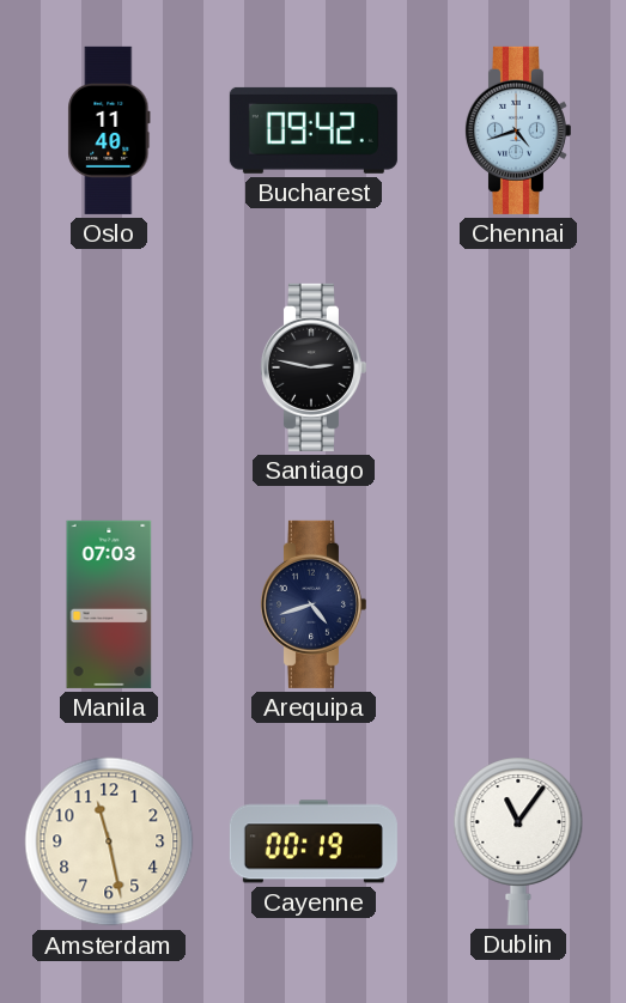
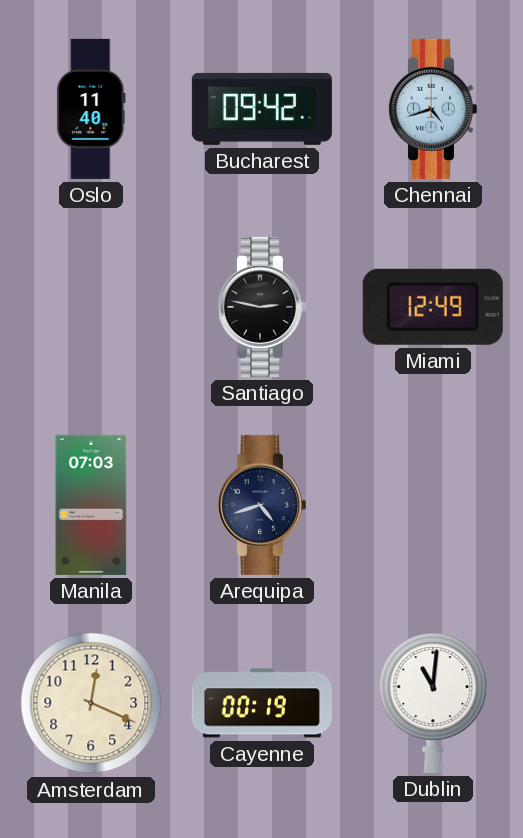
Miami: none -> 12:49
Amsterdam: 11:28 -> 12:19
Dublin: 11:06 -> 11:01
